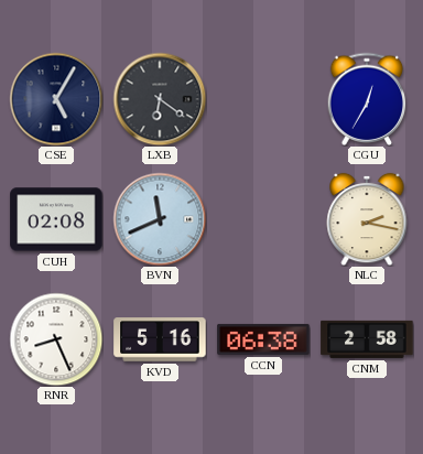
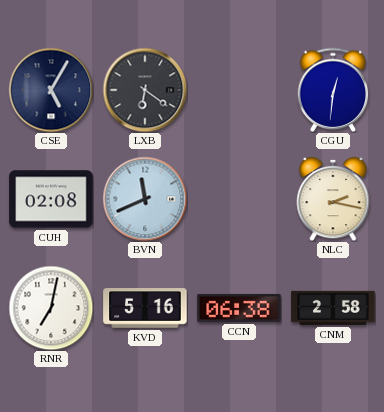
CGU: 12:35 -> 12:31
RNR: 8:26 -> 7:02
